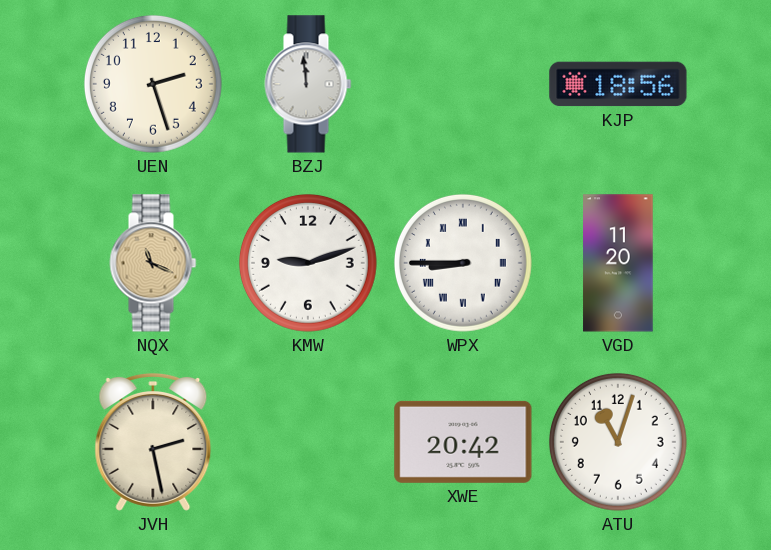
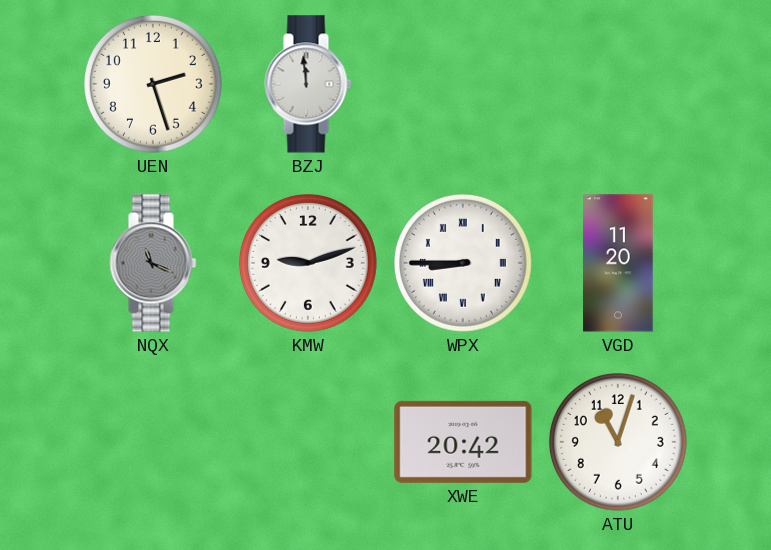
KJP: 18:56 -> none
NQX dial: champagne -> grey
JVH: 2:28 -> none
